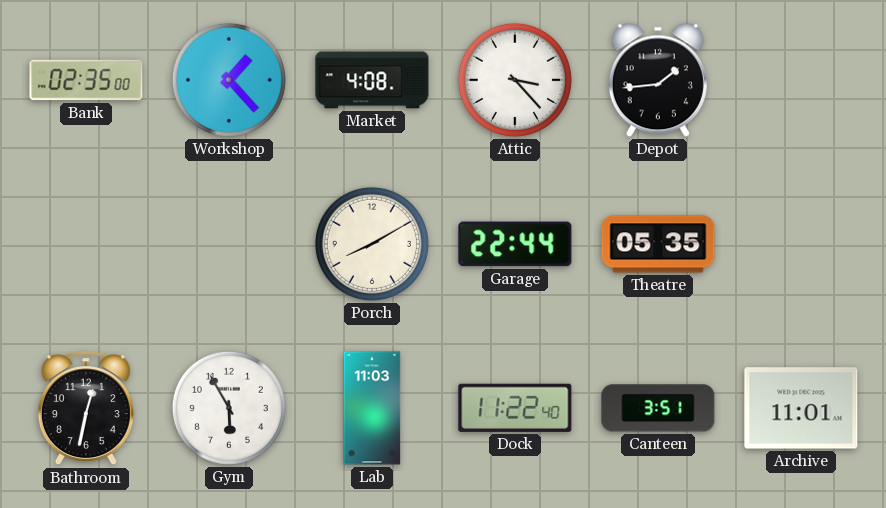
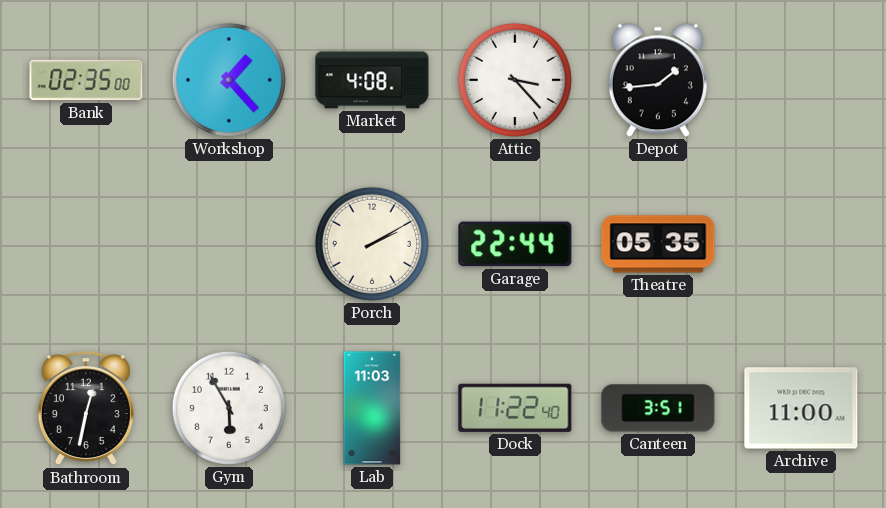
Porch: 8:10 -> 2:10
Archive: 11:01 -> 11:00
